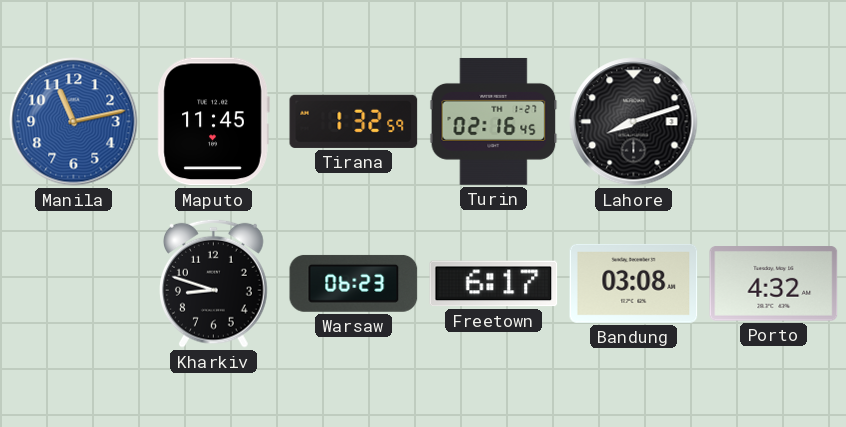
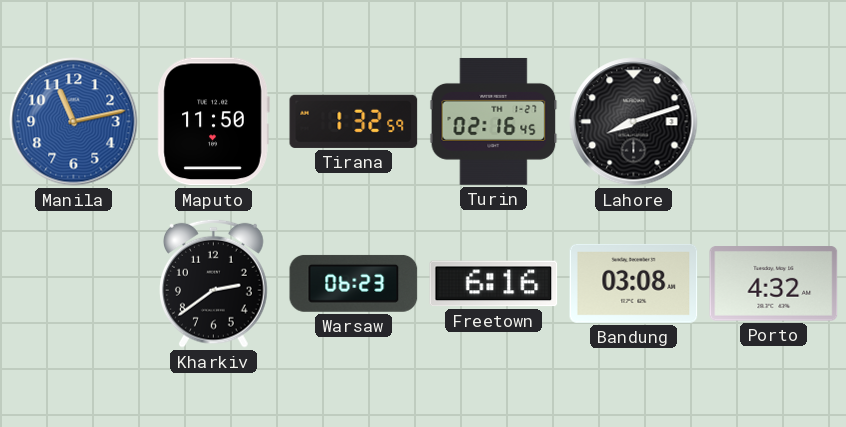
Maputo: 11:45 -> 11:50
Kharkiv: 8:48 -> 2:39
Freetown: 6:17 -> 6:16
